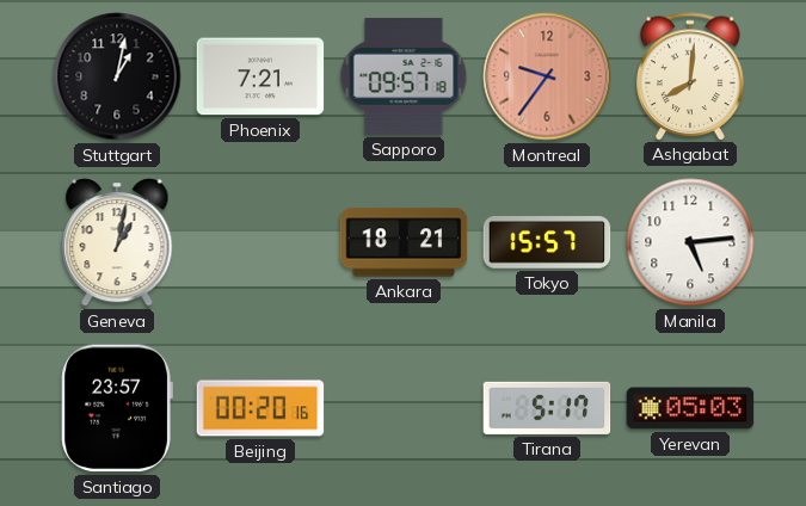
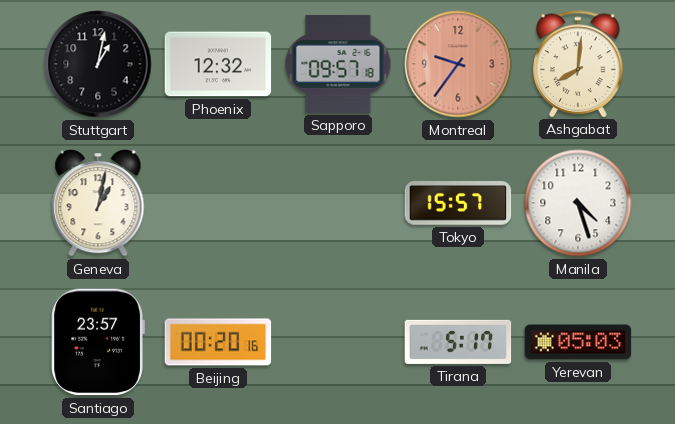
Phoenix: 7:21 -> 12:32
Ankara: 18:21 -> none
Manila: 5:14 -> 4:27
